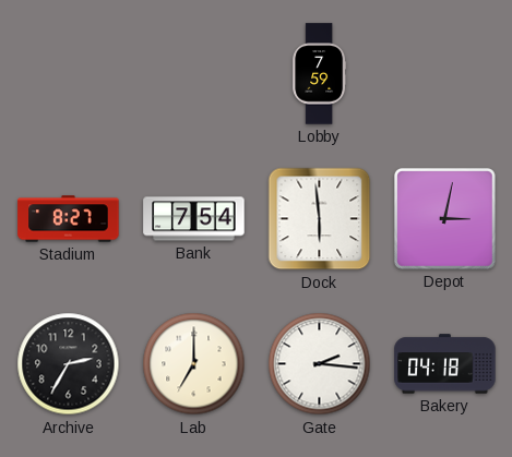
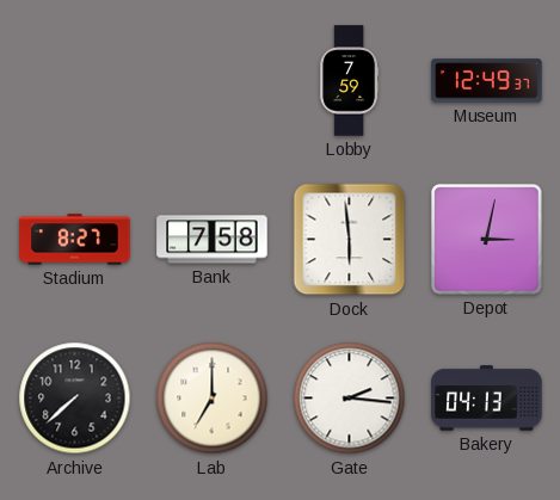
Museum: none -> 12:49
Bank: 7:54 -> 7:58
Archive: 2:35 -> 7:38
Bakery: 04:18 -> 04:13
